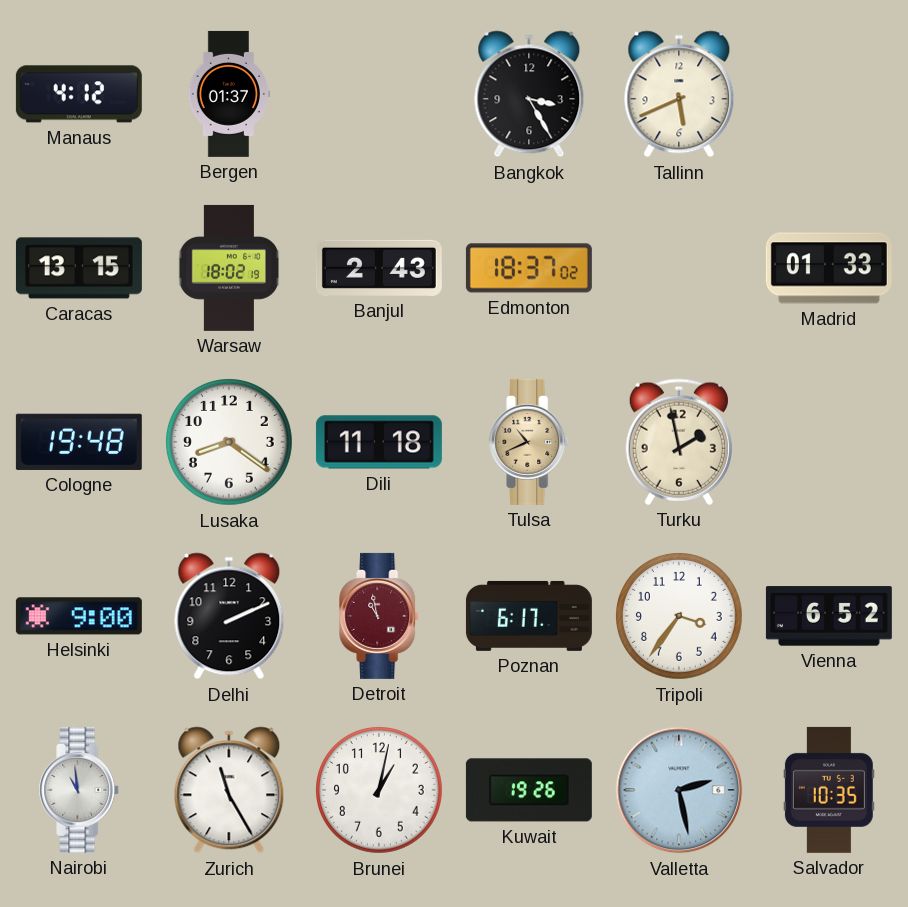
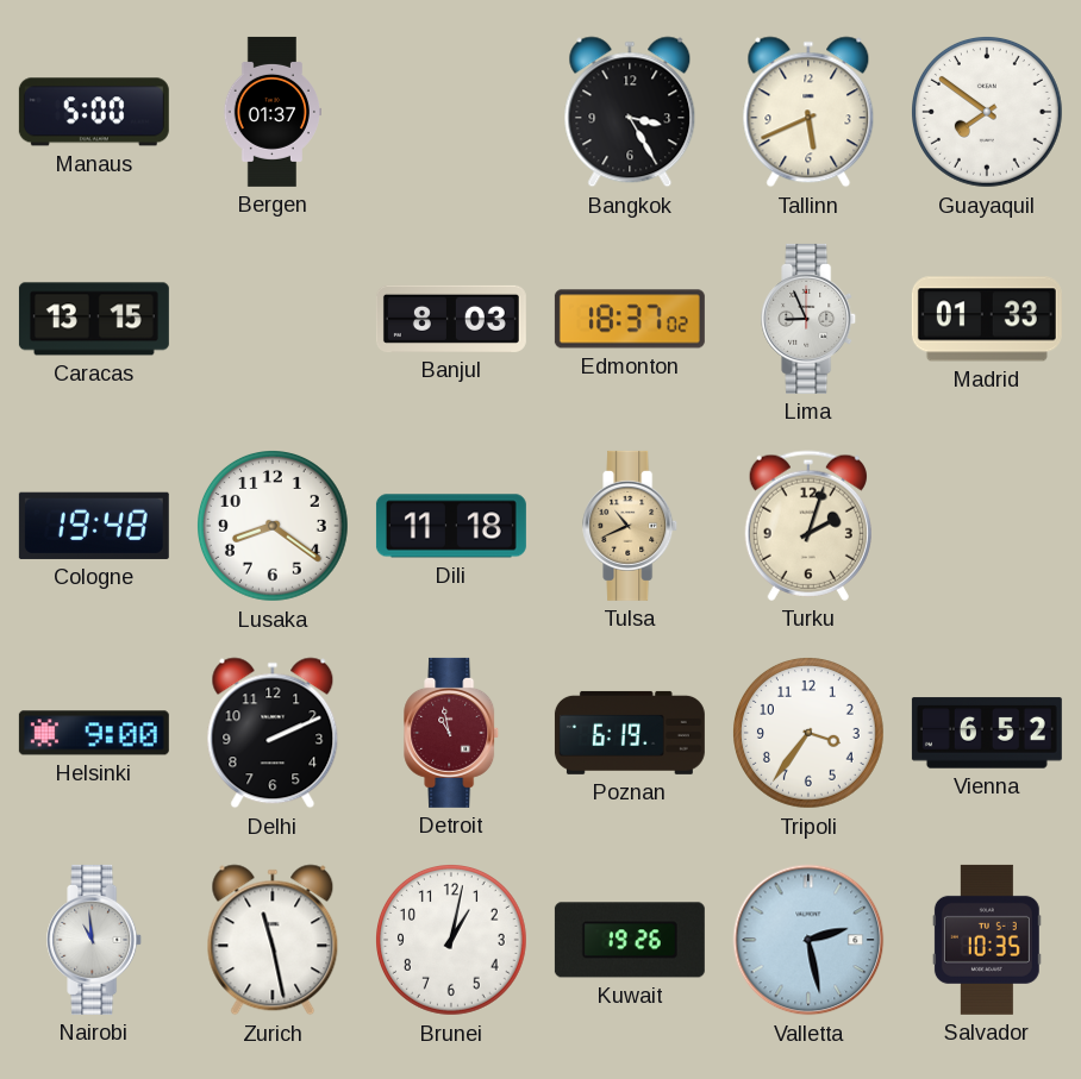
Manaus: 4:12 -> 5:00
Guayaquil: none -> 7:51
Warsaw: 18:02 -> none
Banjul: 2:43 -> 8:03
Lima: none -> 8:56
Turku: 1:58 -> 2:03
Poznan: 6:17 -> 6:19
Zurich: 11:25 -> 11:28
